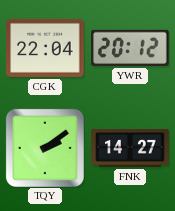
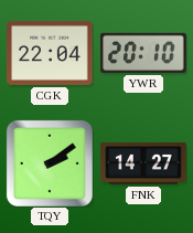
YWR: 20:12 -> 20:10
